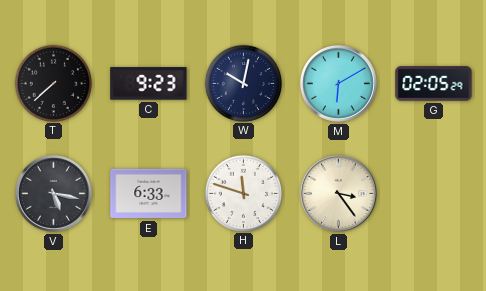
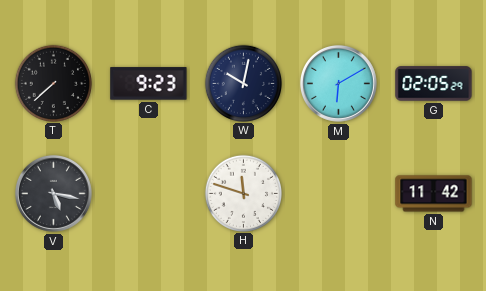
E: 6:33 -> none
L: 3:24 -> none
N: none -> 11:42
